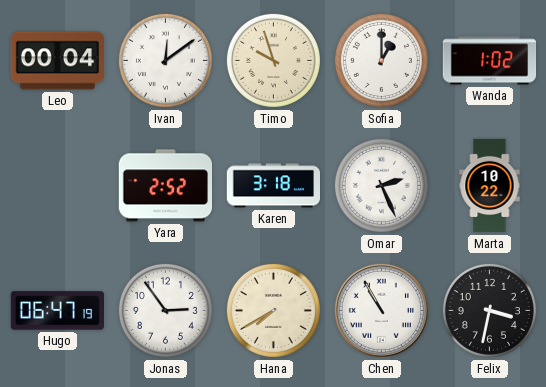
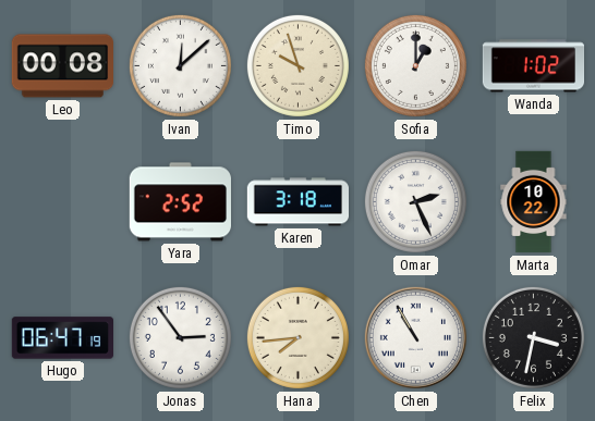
Leo: 00:04 -> 00:08
Ivan: 12:09 -> 12:08
Hana: 7:40 -> 7:44
